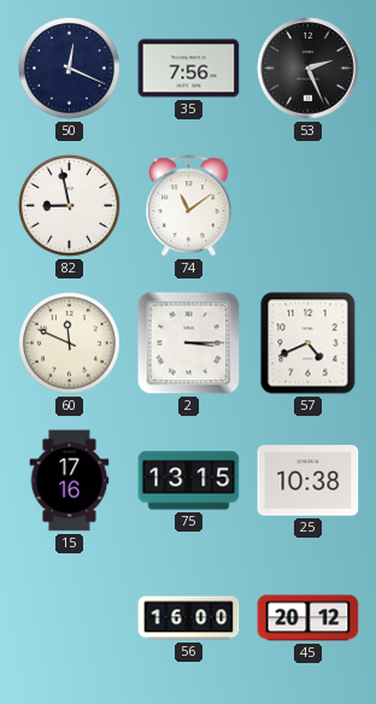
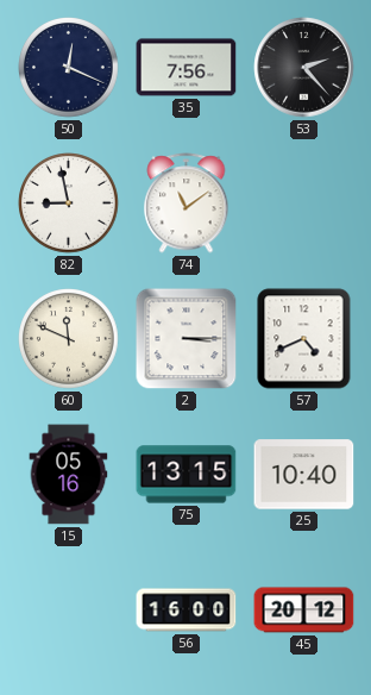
53: 2:26 -> 2:23
15: 17:16 -> 05:16
25: 10:38 -> 10:40
